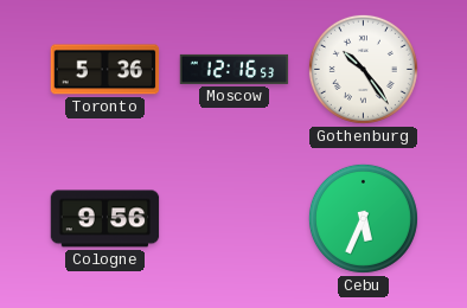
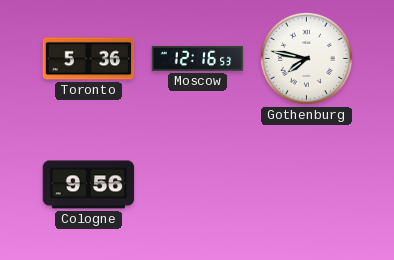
Gothenburg: 10:24 -> 7:47
Cebu: 5:34 -> none
